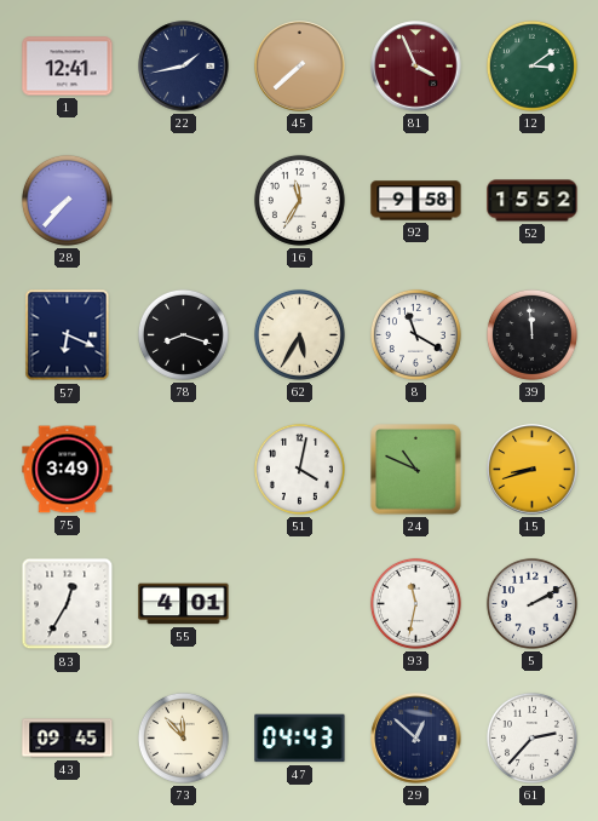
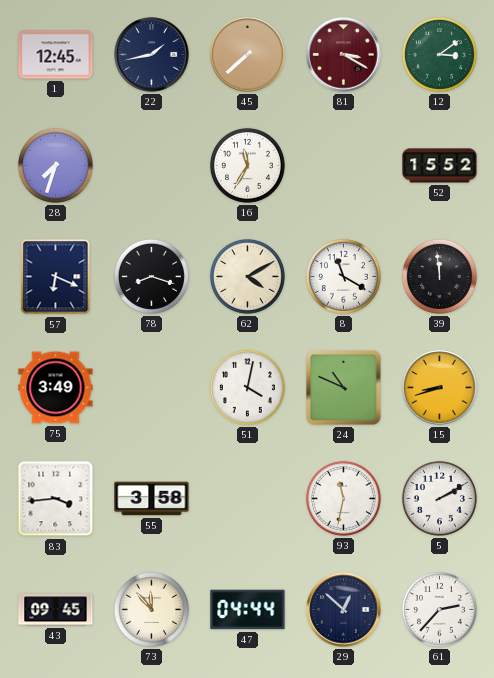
1: 12:41 -> 12:45
81: 3:56 -> 3:20
28: 7:37 -> 7:33
92: 9:58 -> none
62: 5:35 -> 4:10
83: 12:35 -> 3:44
55: 4:01 -> 3:58
47: 04:43 -> 04:44
